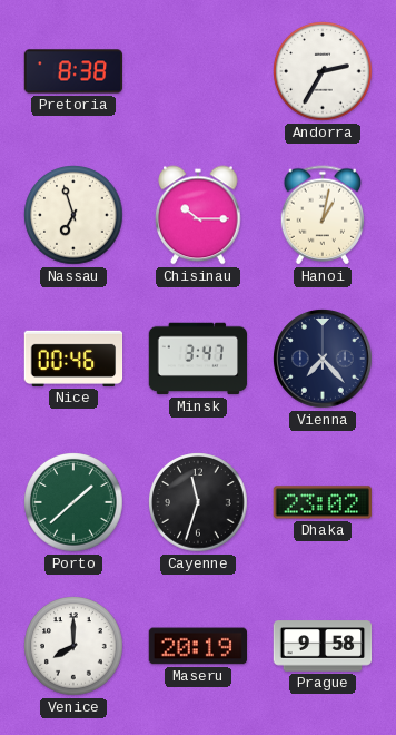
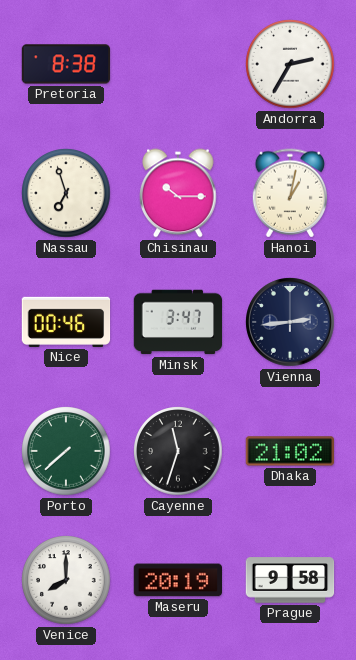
Vienna: 7:23 -> 2:44
Porto: 1:38 -> 7:38
Dhaka: 23:02 -> 21:02
